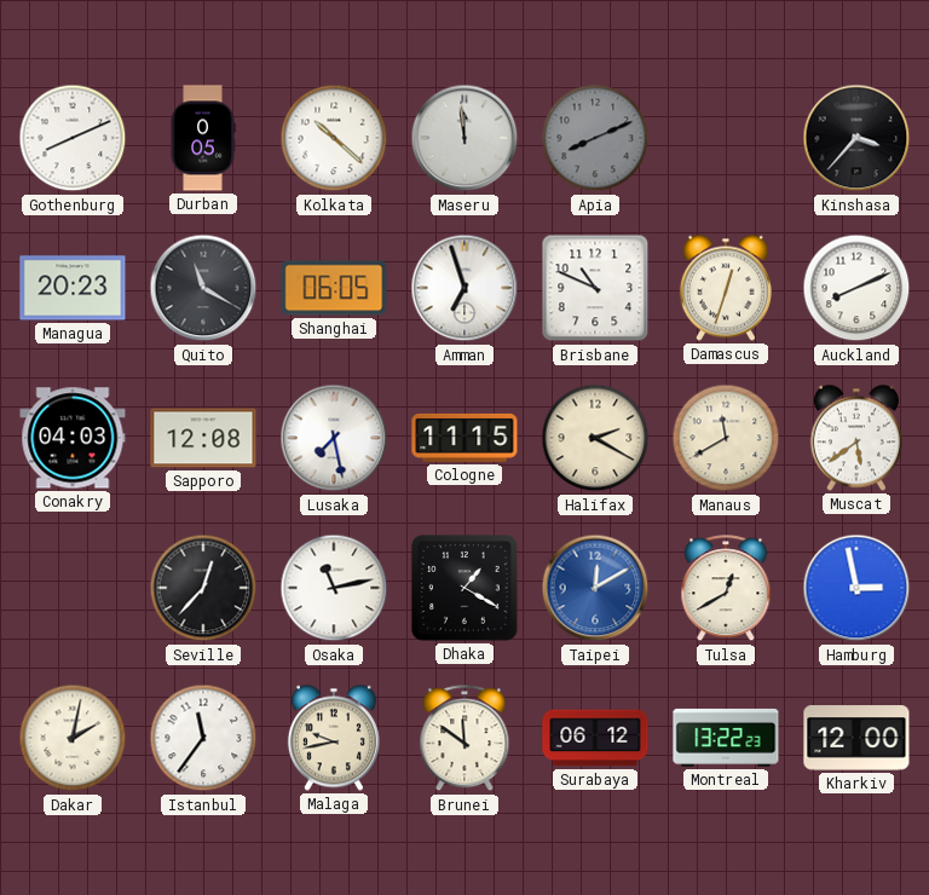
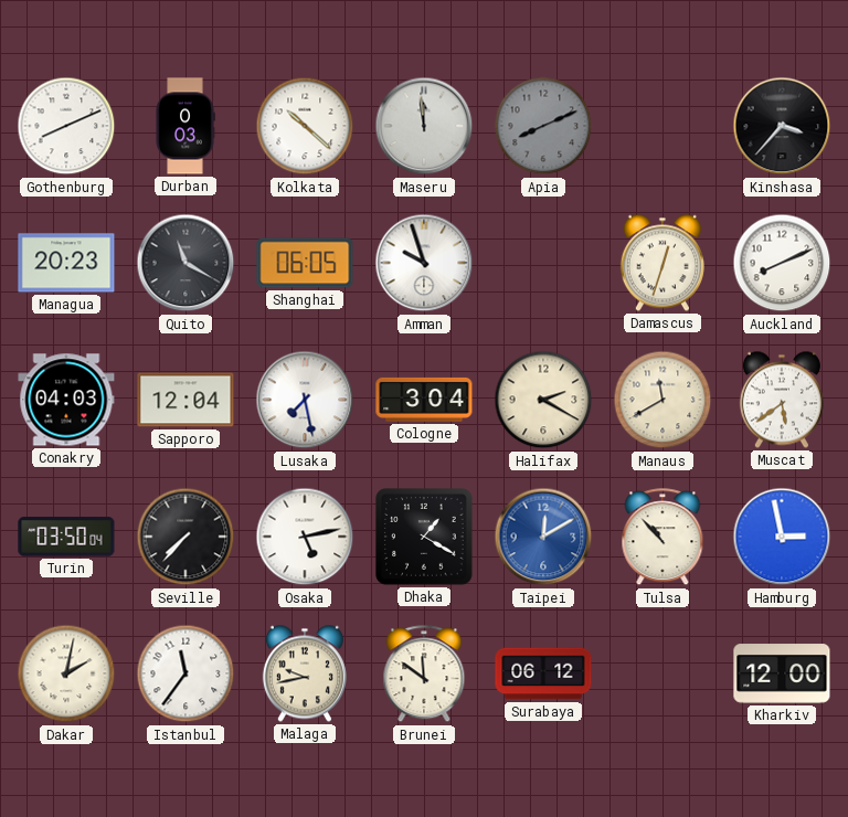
Durban: 0:05 -> 0:03
Amman: 6:57 -> 9:57
Brisbane: 10:49 -> none
Sapporo: 12:08 -> 12:04
Cologne: 11:15 -> 3:04
Turin: none -> 03:50
Seville: 12:37 -> 7:37
Osaka: 11:13 -> 5:13
Tulsa: 12:40 -> 10:53
Montreal: 13:22 -> none
